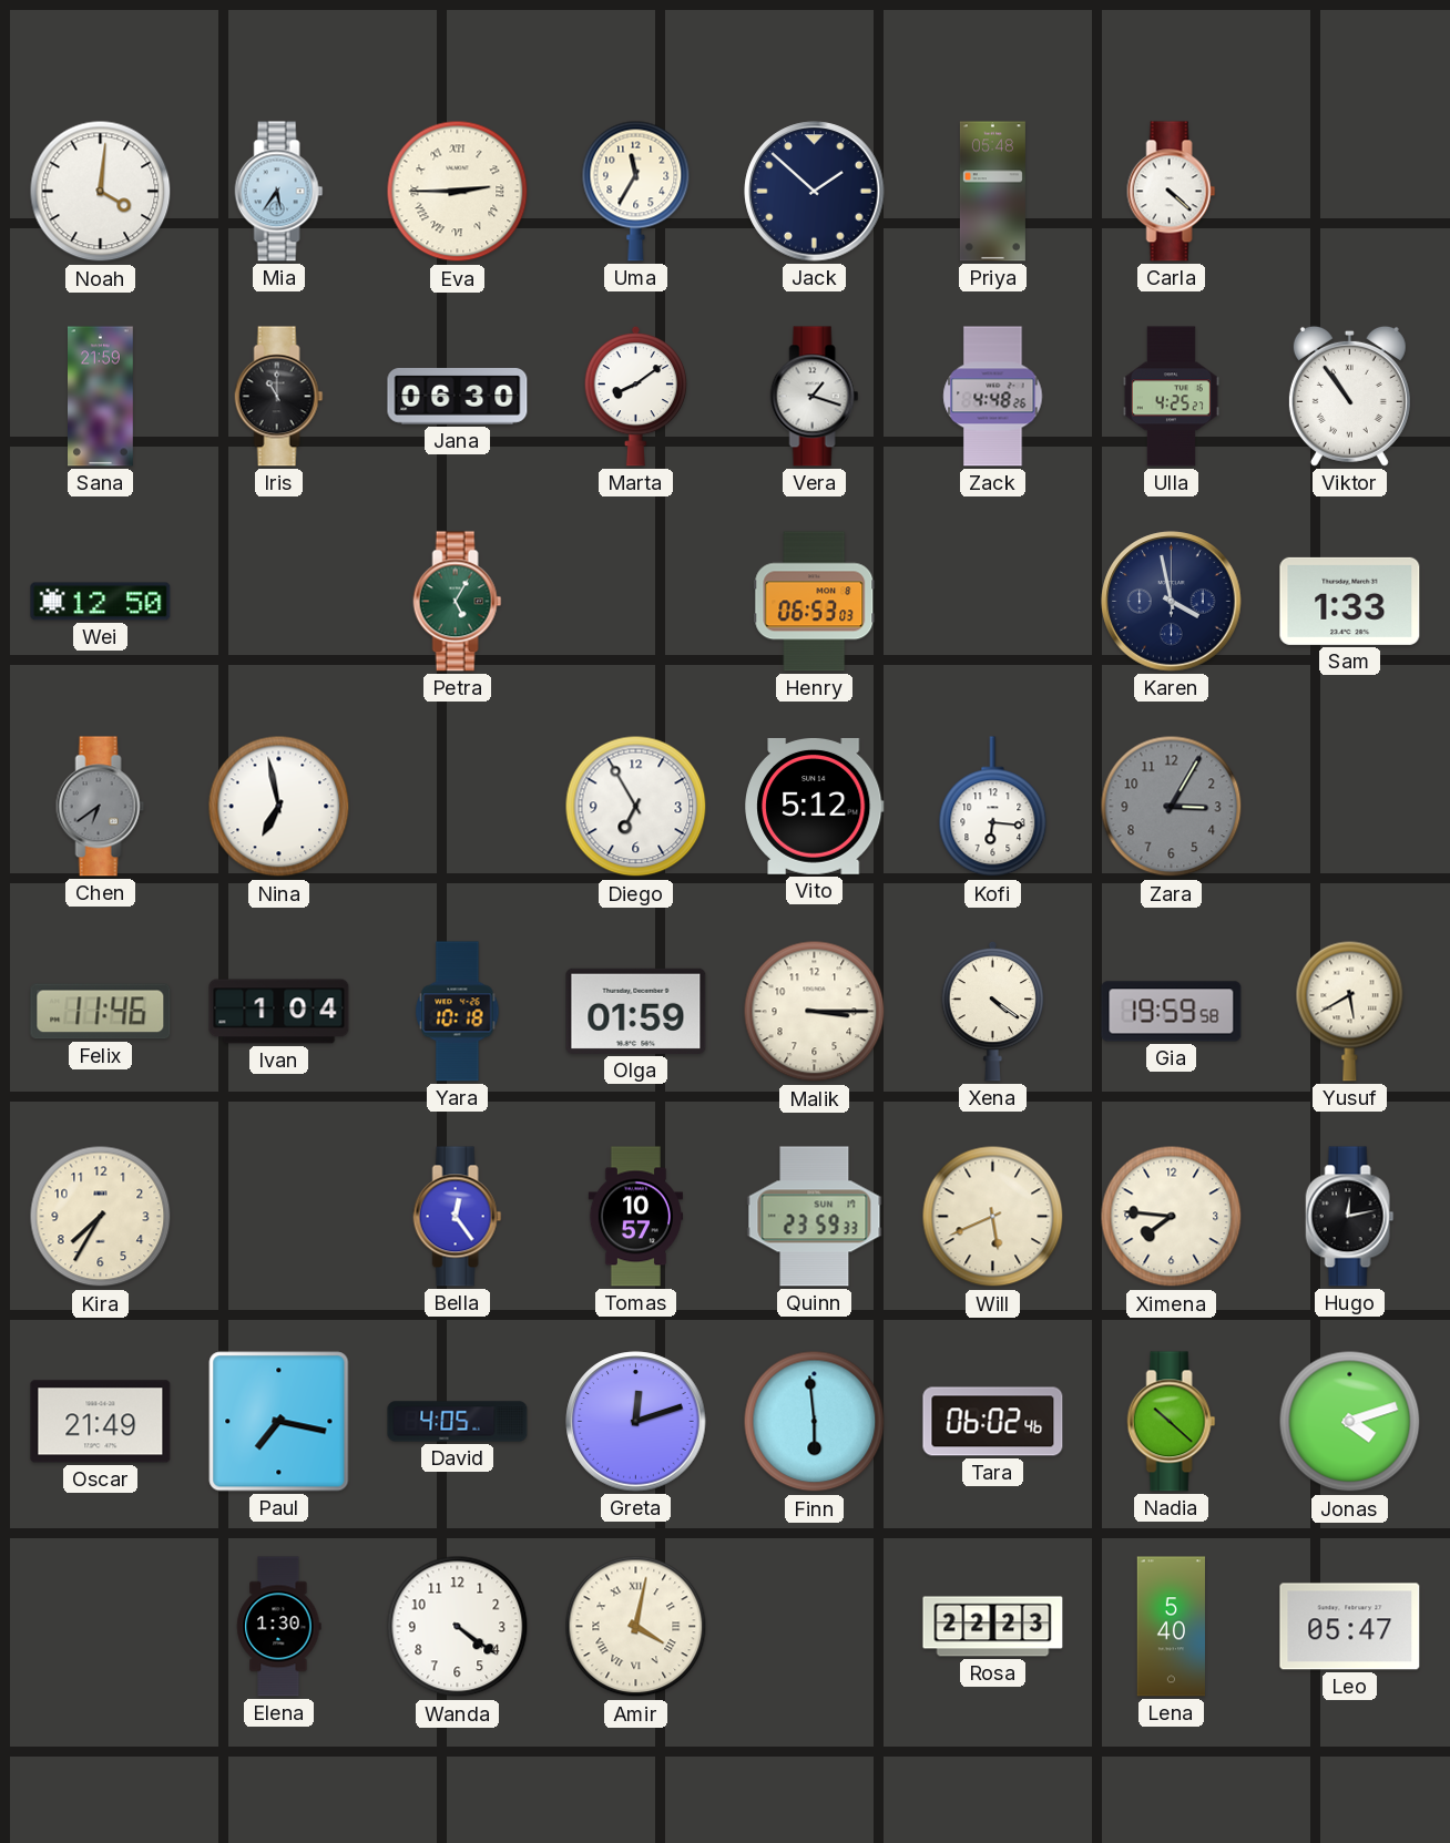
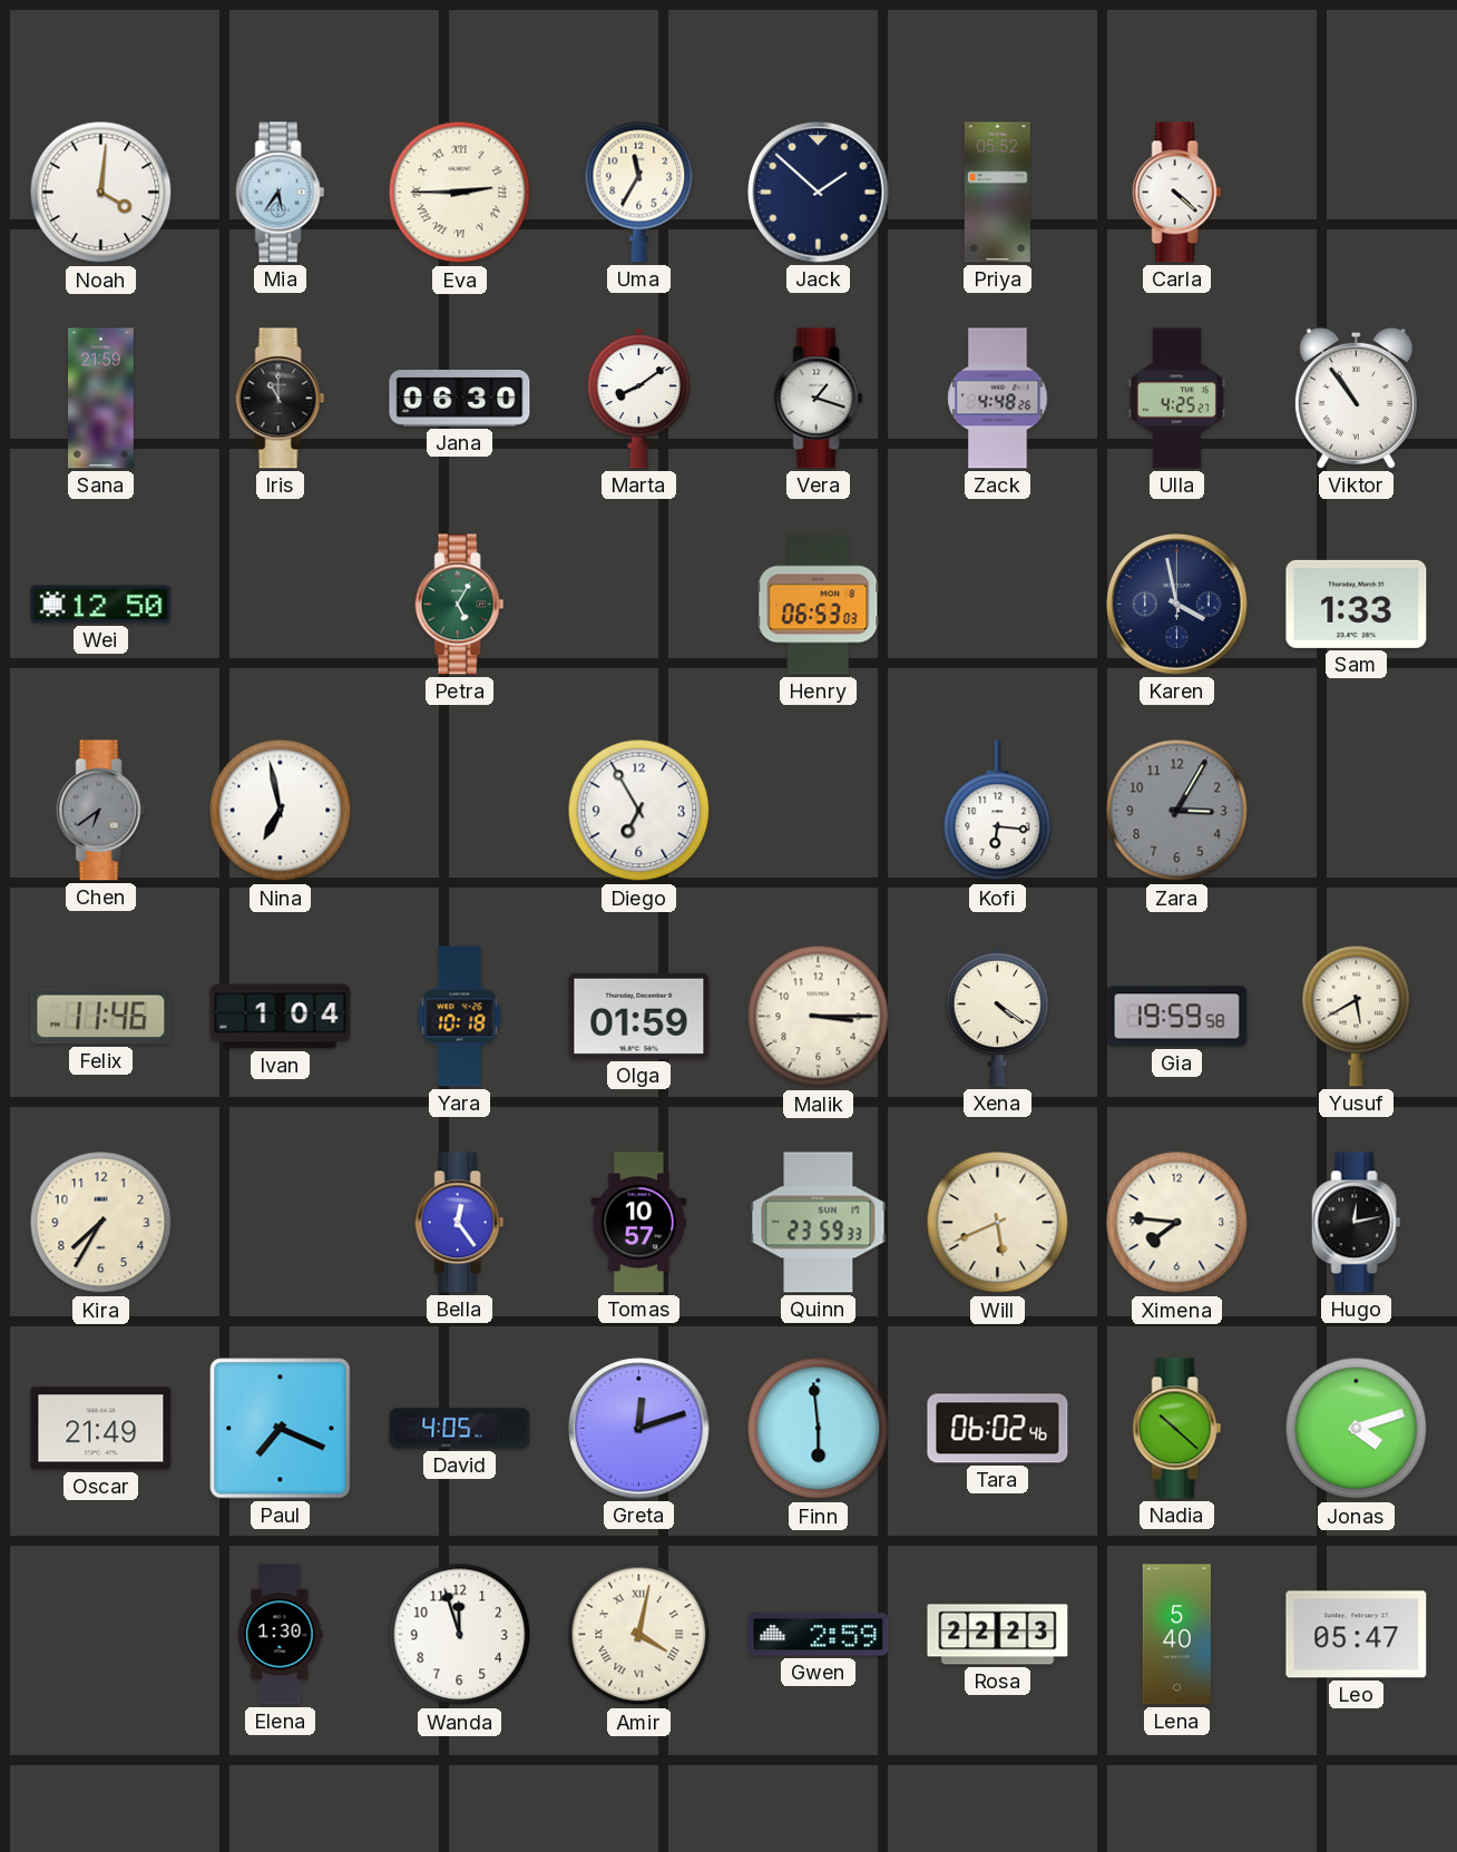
Priya: 05:48 -> 05:52
Vito: 5:12 -> none
Paul: 7:17 -> 7:19
Wanda: 4:21 -> 11:57
Gwen: none -> 2:59
